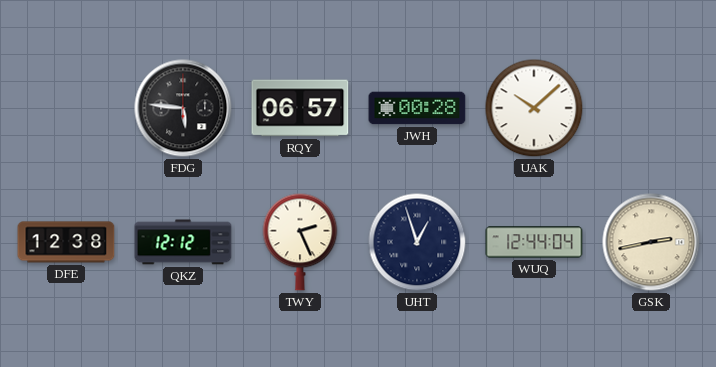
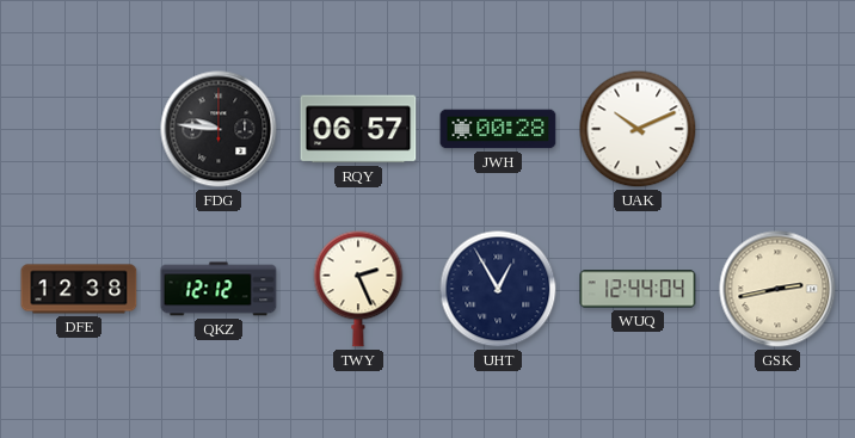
FDG: 5:46 -> 9:46
UAK: 10:08 -> 10:11
UHT: 12:57 -> 12:55
